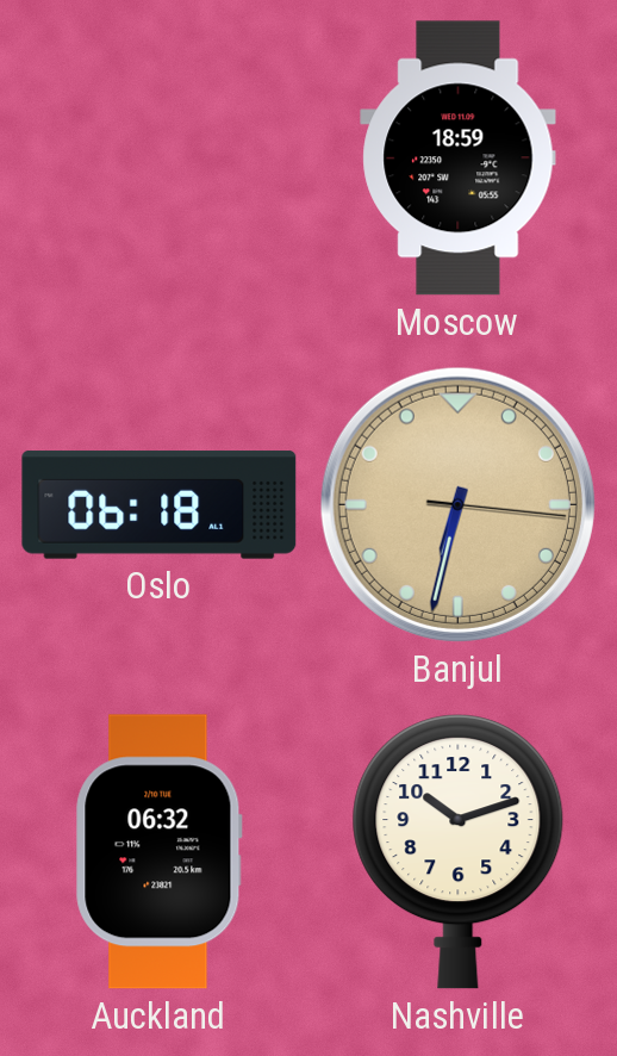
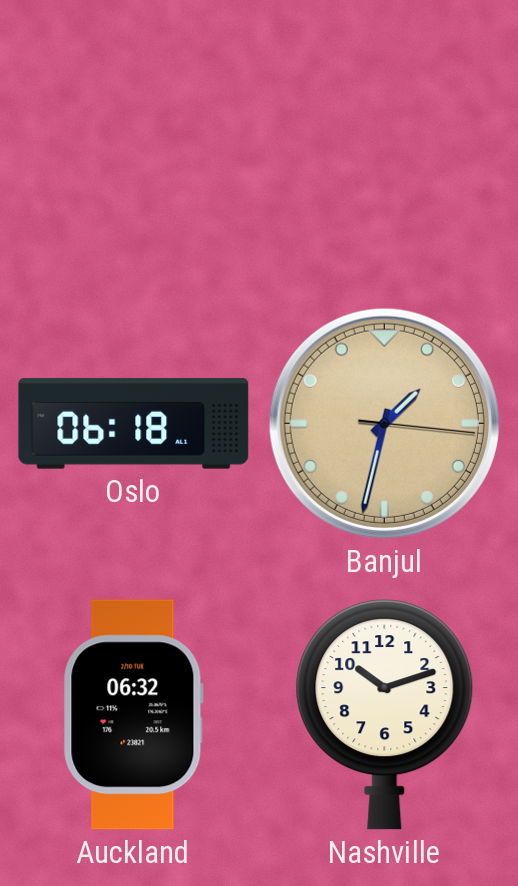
Moscow: 18:59 -> none
Banjul: 6:32 -> 1:32
